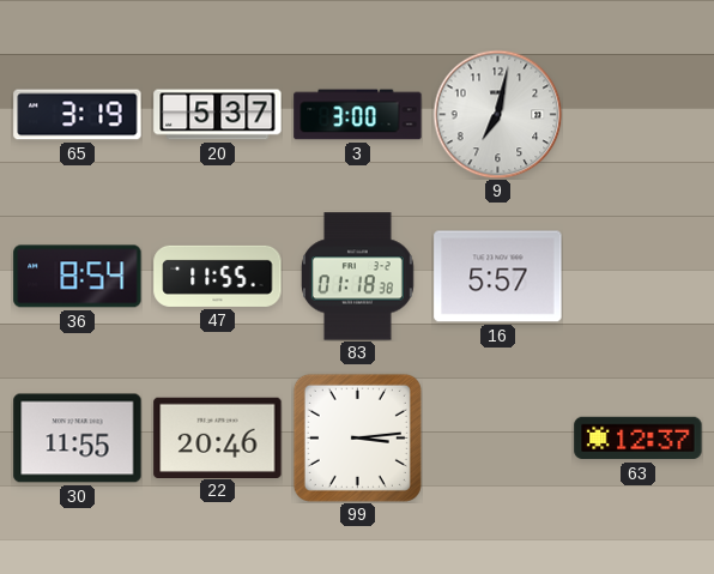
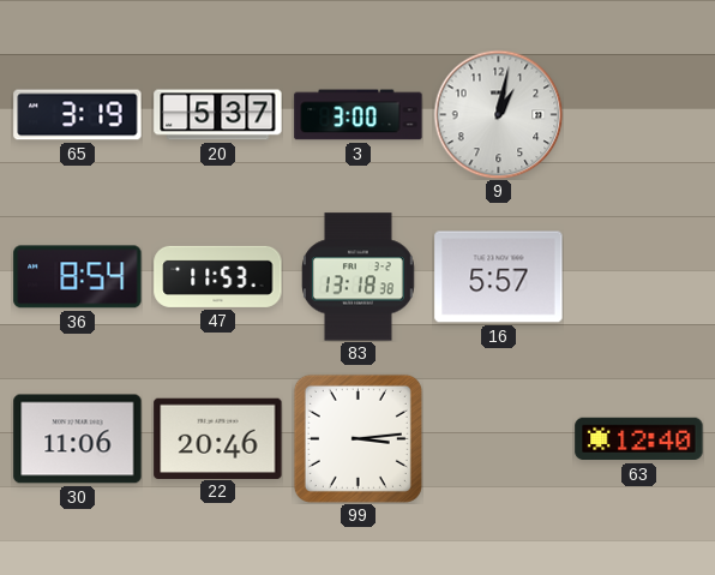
9: 7:02 -> 1:02
47: 11:55 -> 11:53
83: 01:18 -> 13:18
30: 11:55 -> 11:06
63: 12:37 -> 12:40
